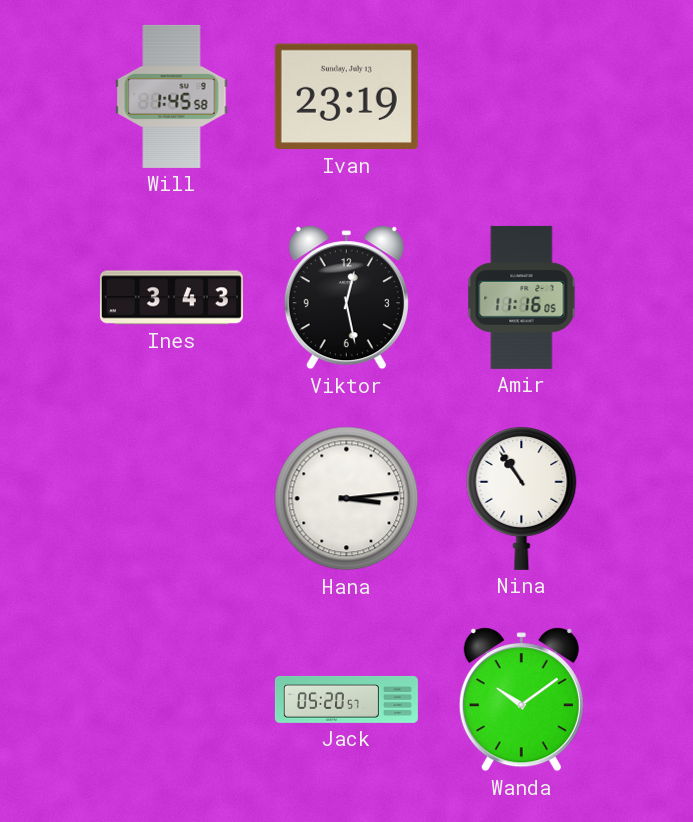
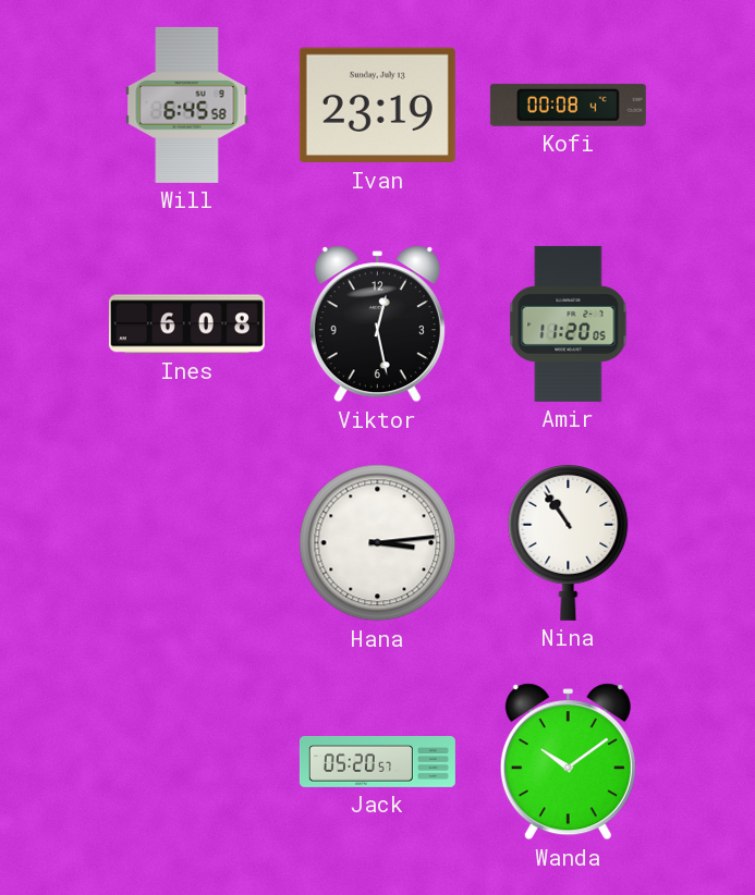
Will: 1:45 -> 6:45
Kofi: none -> 00:08
Ines: 3:43 -> 6:08
Amir: 11:16 -> 11:20
